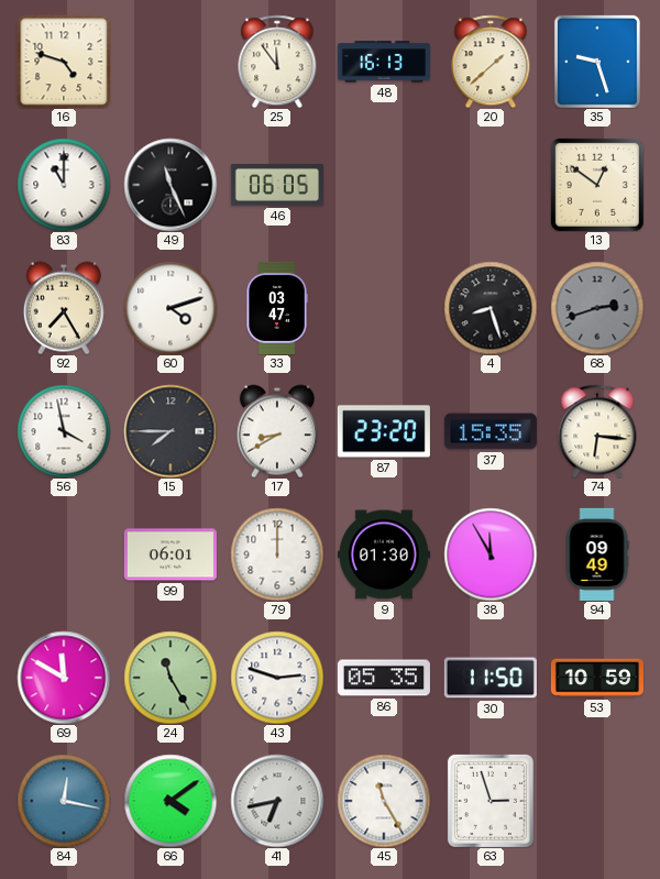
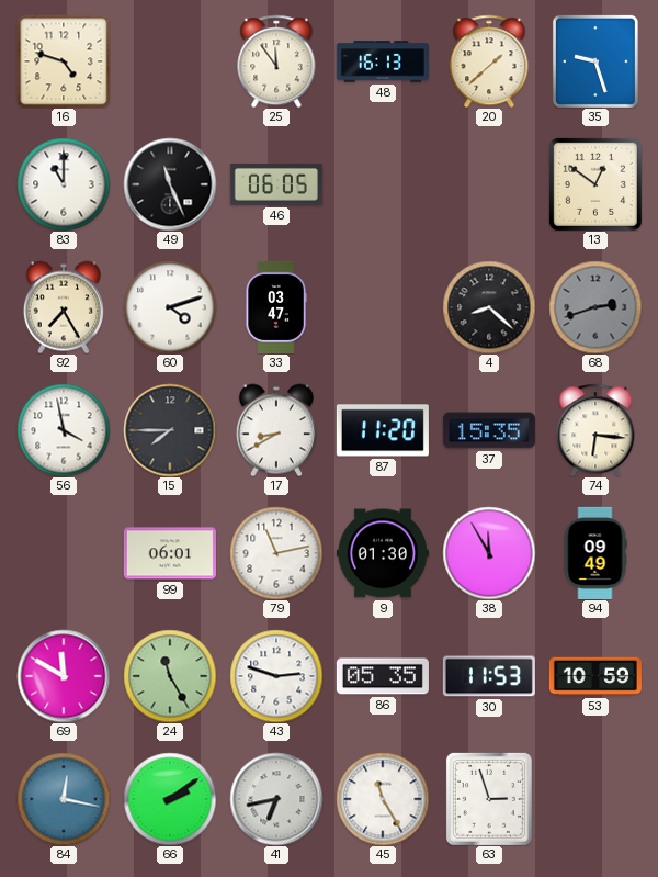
4: 8:27 -> 8:22
87: 23:20 -> 11:20
79: 12:00 -> 11:13
30: 11:50 -> 11:53
66: 4:09 -> 2:09
